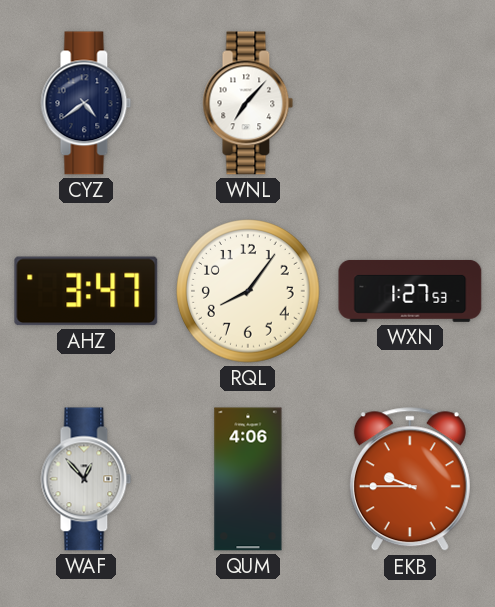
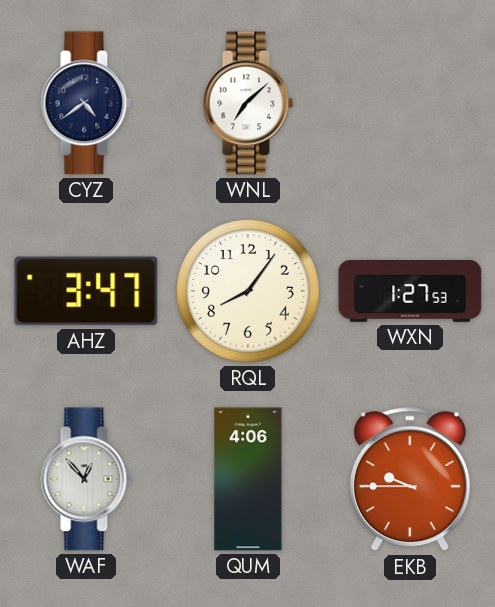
WNL: 7:07 -> 7:08
